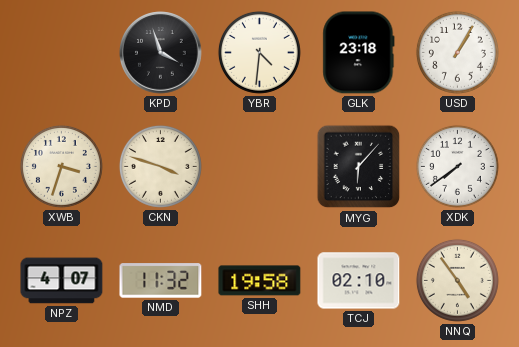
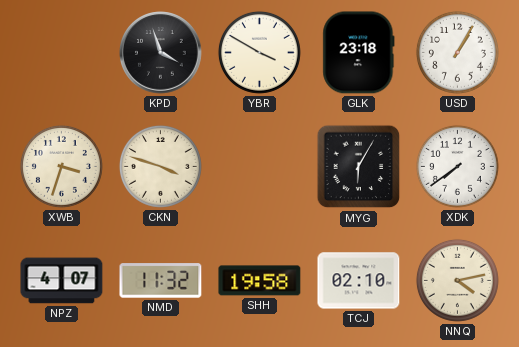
YBR: 4:31 -> 3:50
MYG: 6:07 -> 6:05
NNQ: 4:54 -> 4:13
